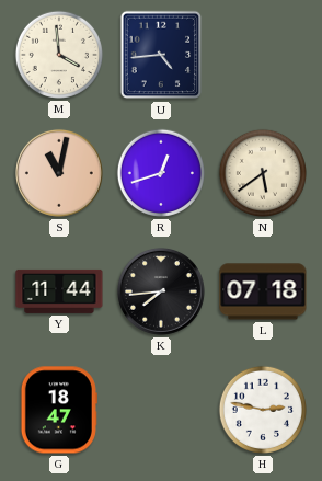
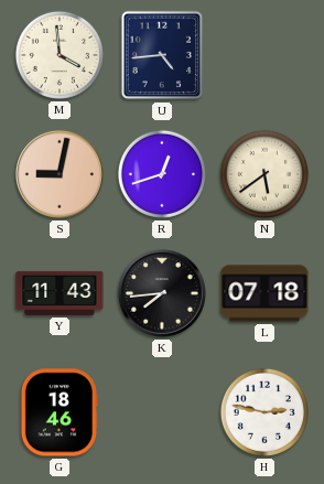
S: 11:02 -> 9:02
Y: 11:44 -> 11:43
G: 18:47 -> 18:46
